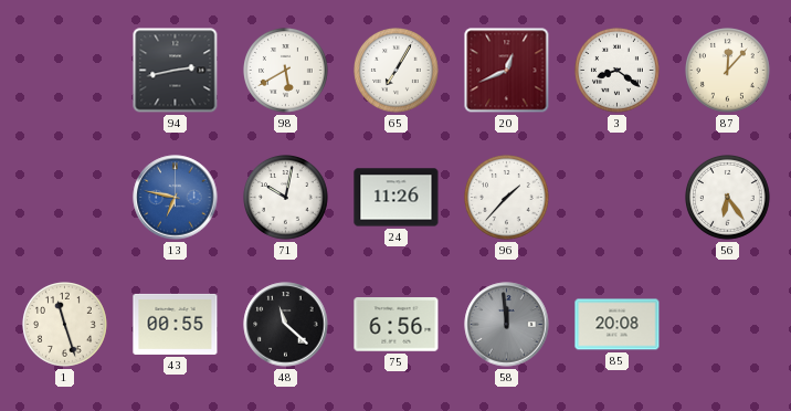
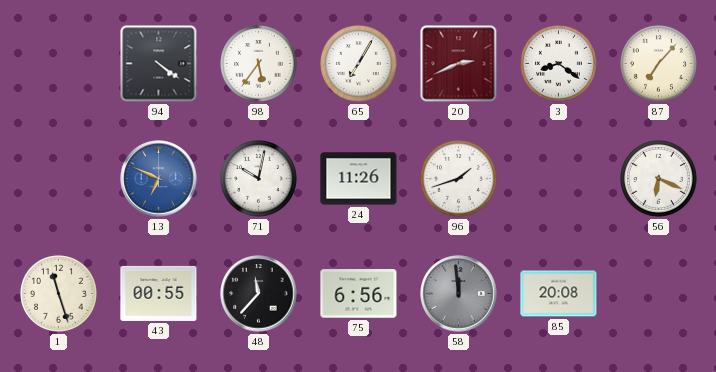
94: 2:43 -> 4:21
98: 5:40 -> 5:36
20: 12:41 -> 2:41
87: 12:07 -> 7:07
13: 6:47 -> 6:49
96: 1:37 -> 1:42
56: 6:24 -> 6:19
48: 11:22 -> 11:37
